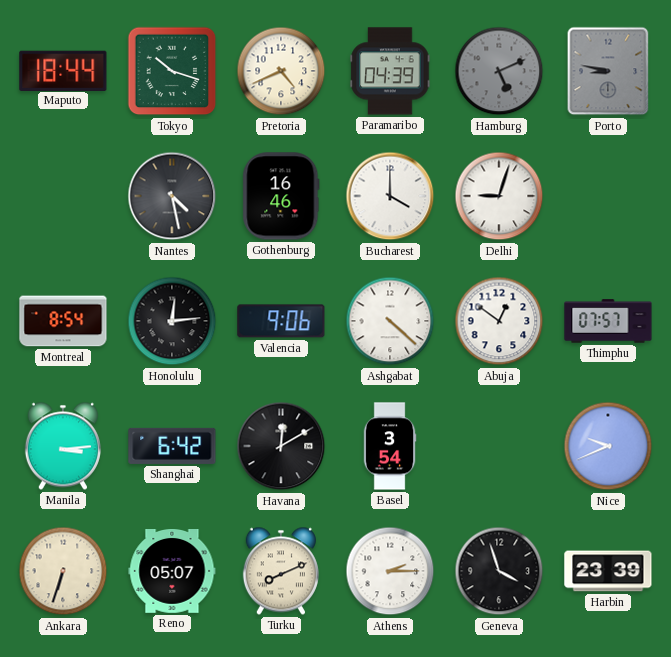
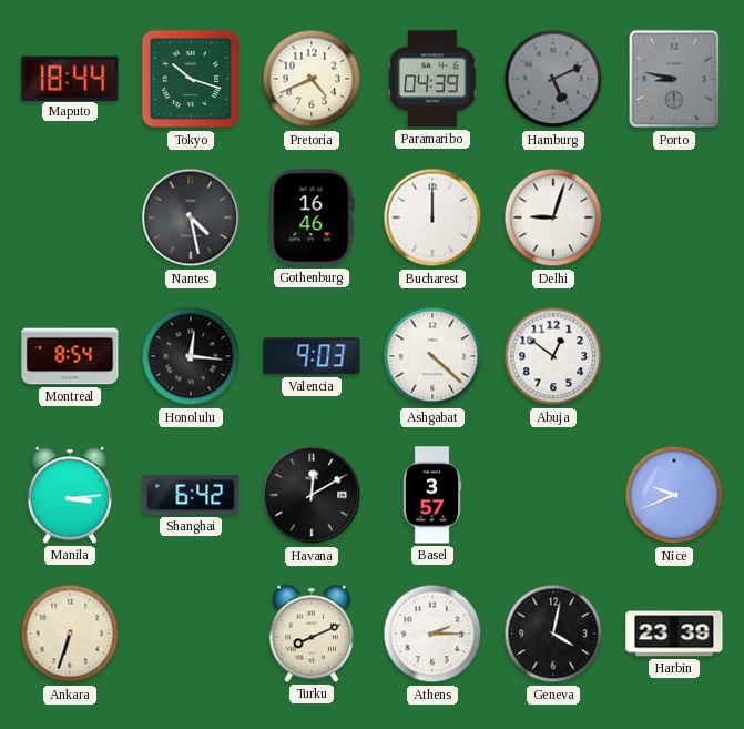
Bucharest: 4:00 -> 12:00
Honolulu: 12:14 -> 12:16
Valencia: 9:06 -> 9:03
Thimphu: 07:57 -> none
Basel: 3:54 -> 3:57
Reno: 05:07 -> none
Geneva: 3:57 -> 4:02
